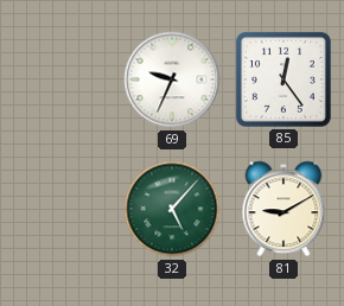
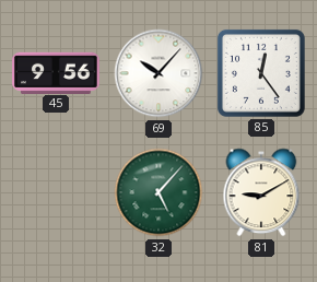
45: none -> 9:56
69: 9:34 -> 10:07
